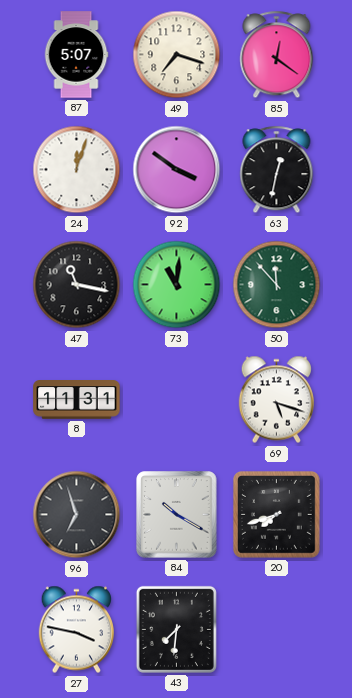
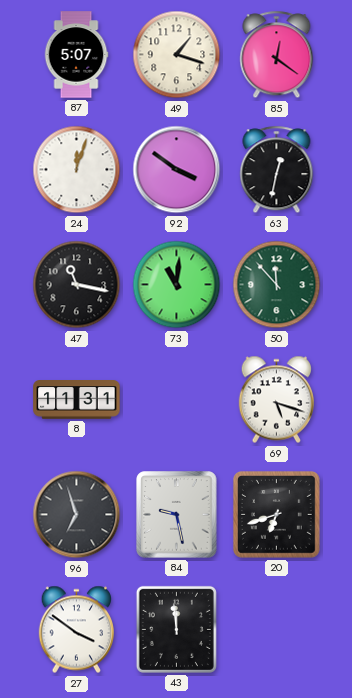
49: 7:18 -> 1:18
84: 10:20 -> 9:28
20: 7:42 -> 6:42
27: 3:47 -> 3:51
43: 7:31 -> 11:59
